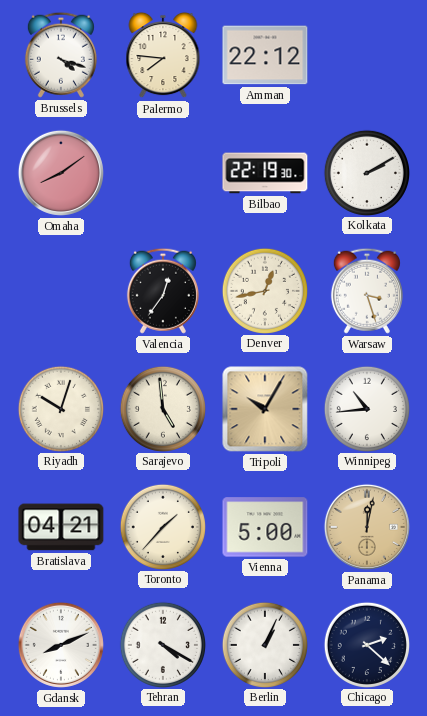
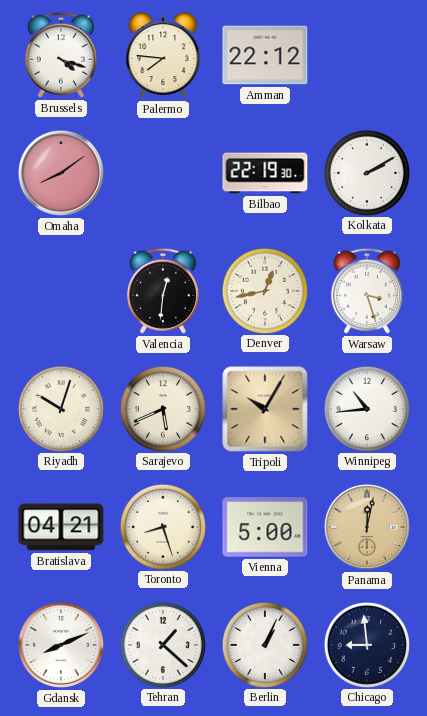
Valencia: 12:36 -> 12:31
Sarajevo: 4:59 -> 5:41
Toronto: 1:37 -> 8:27
Tehran: 4:20 -> 1:22
Chicago: 2:22 -> 8:59
